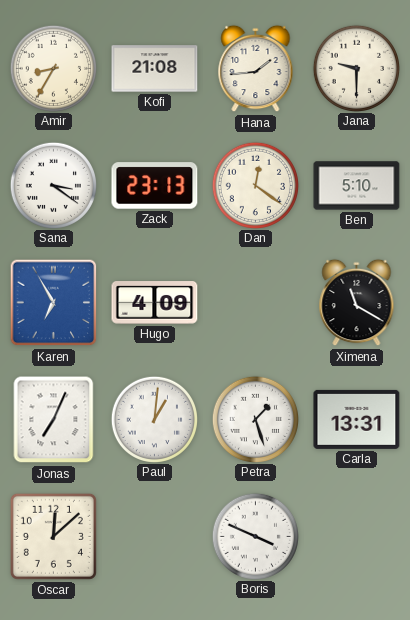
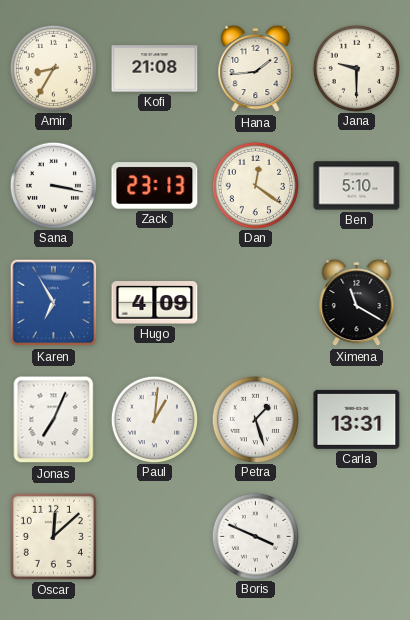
Sana: 3:21 -> 3:17
